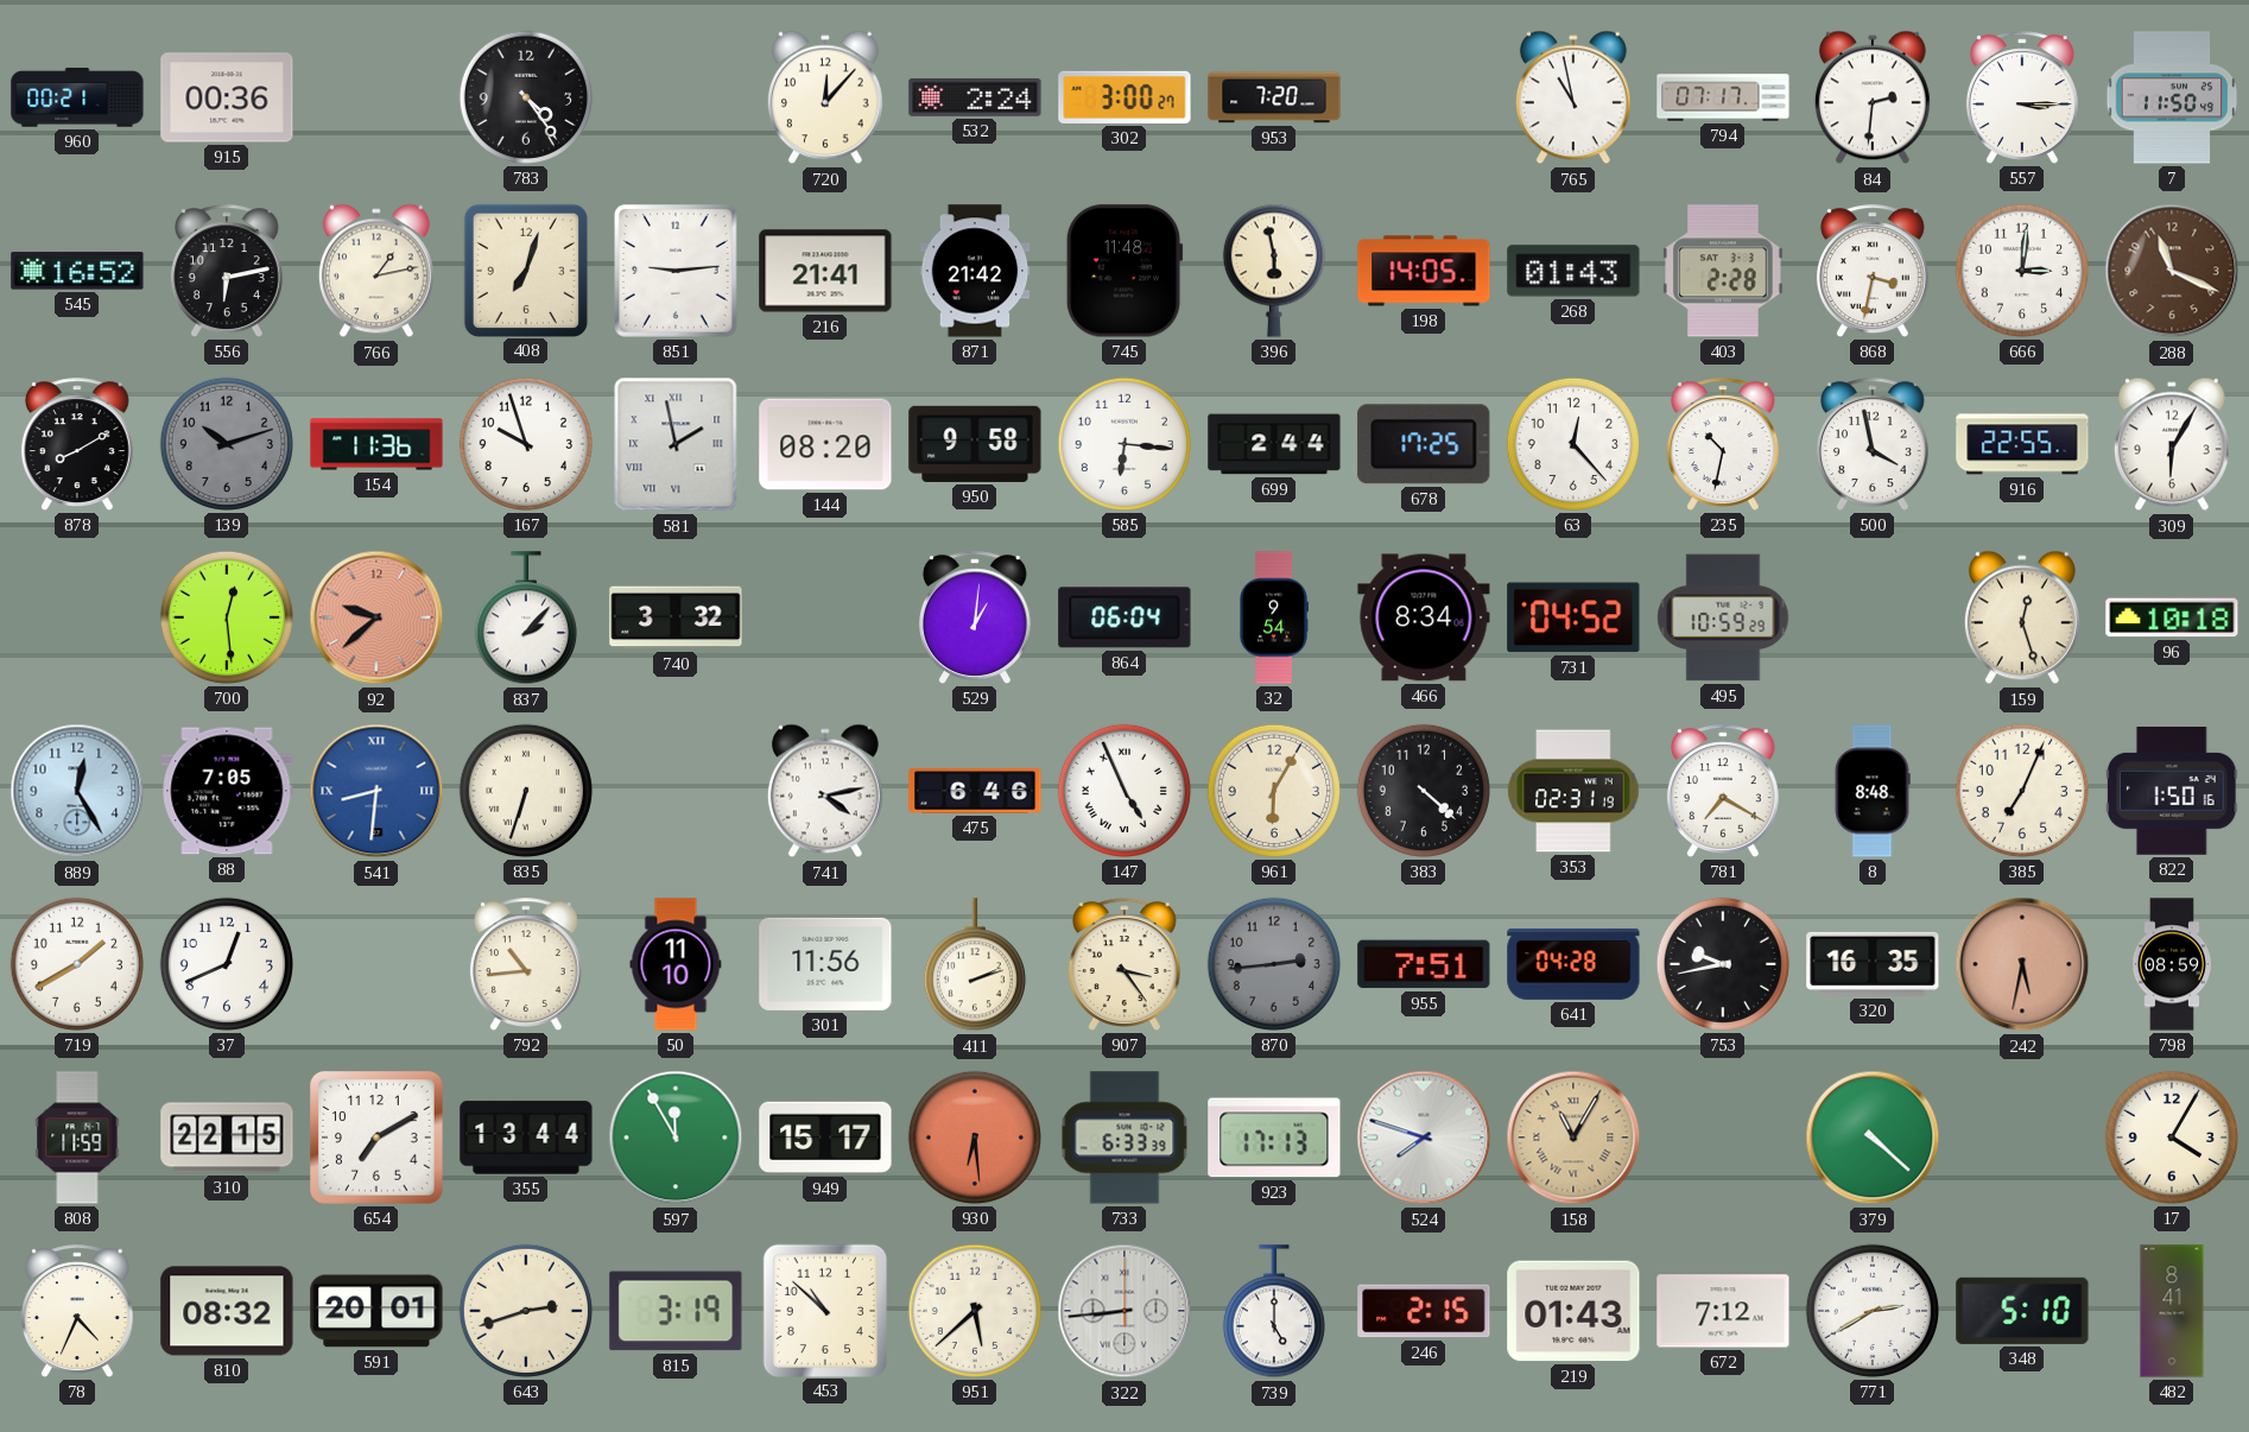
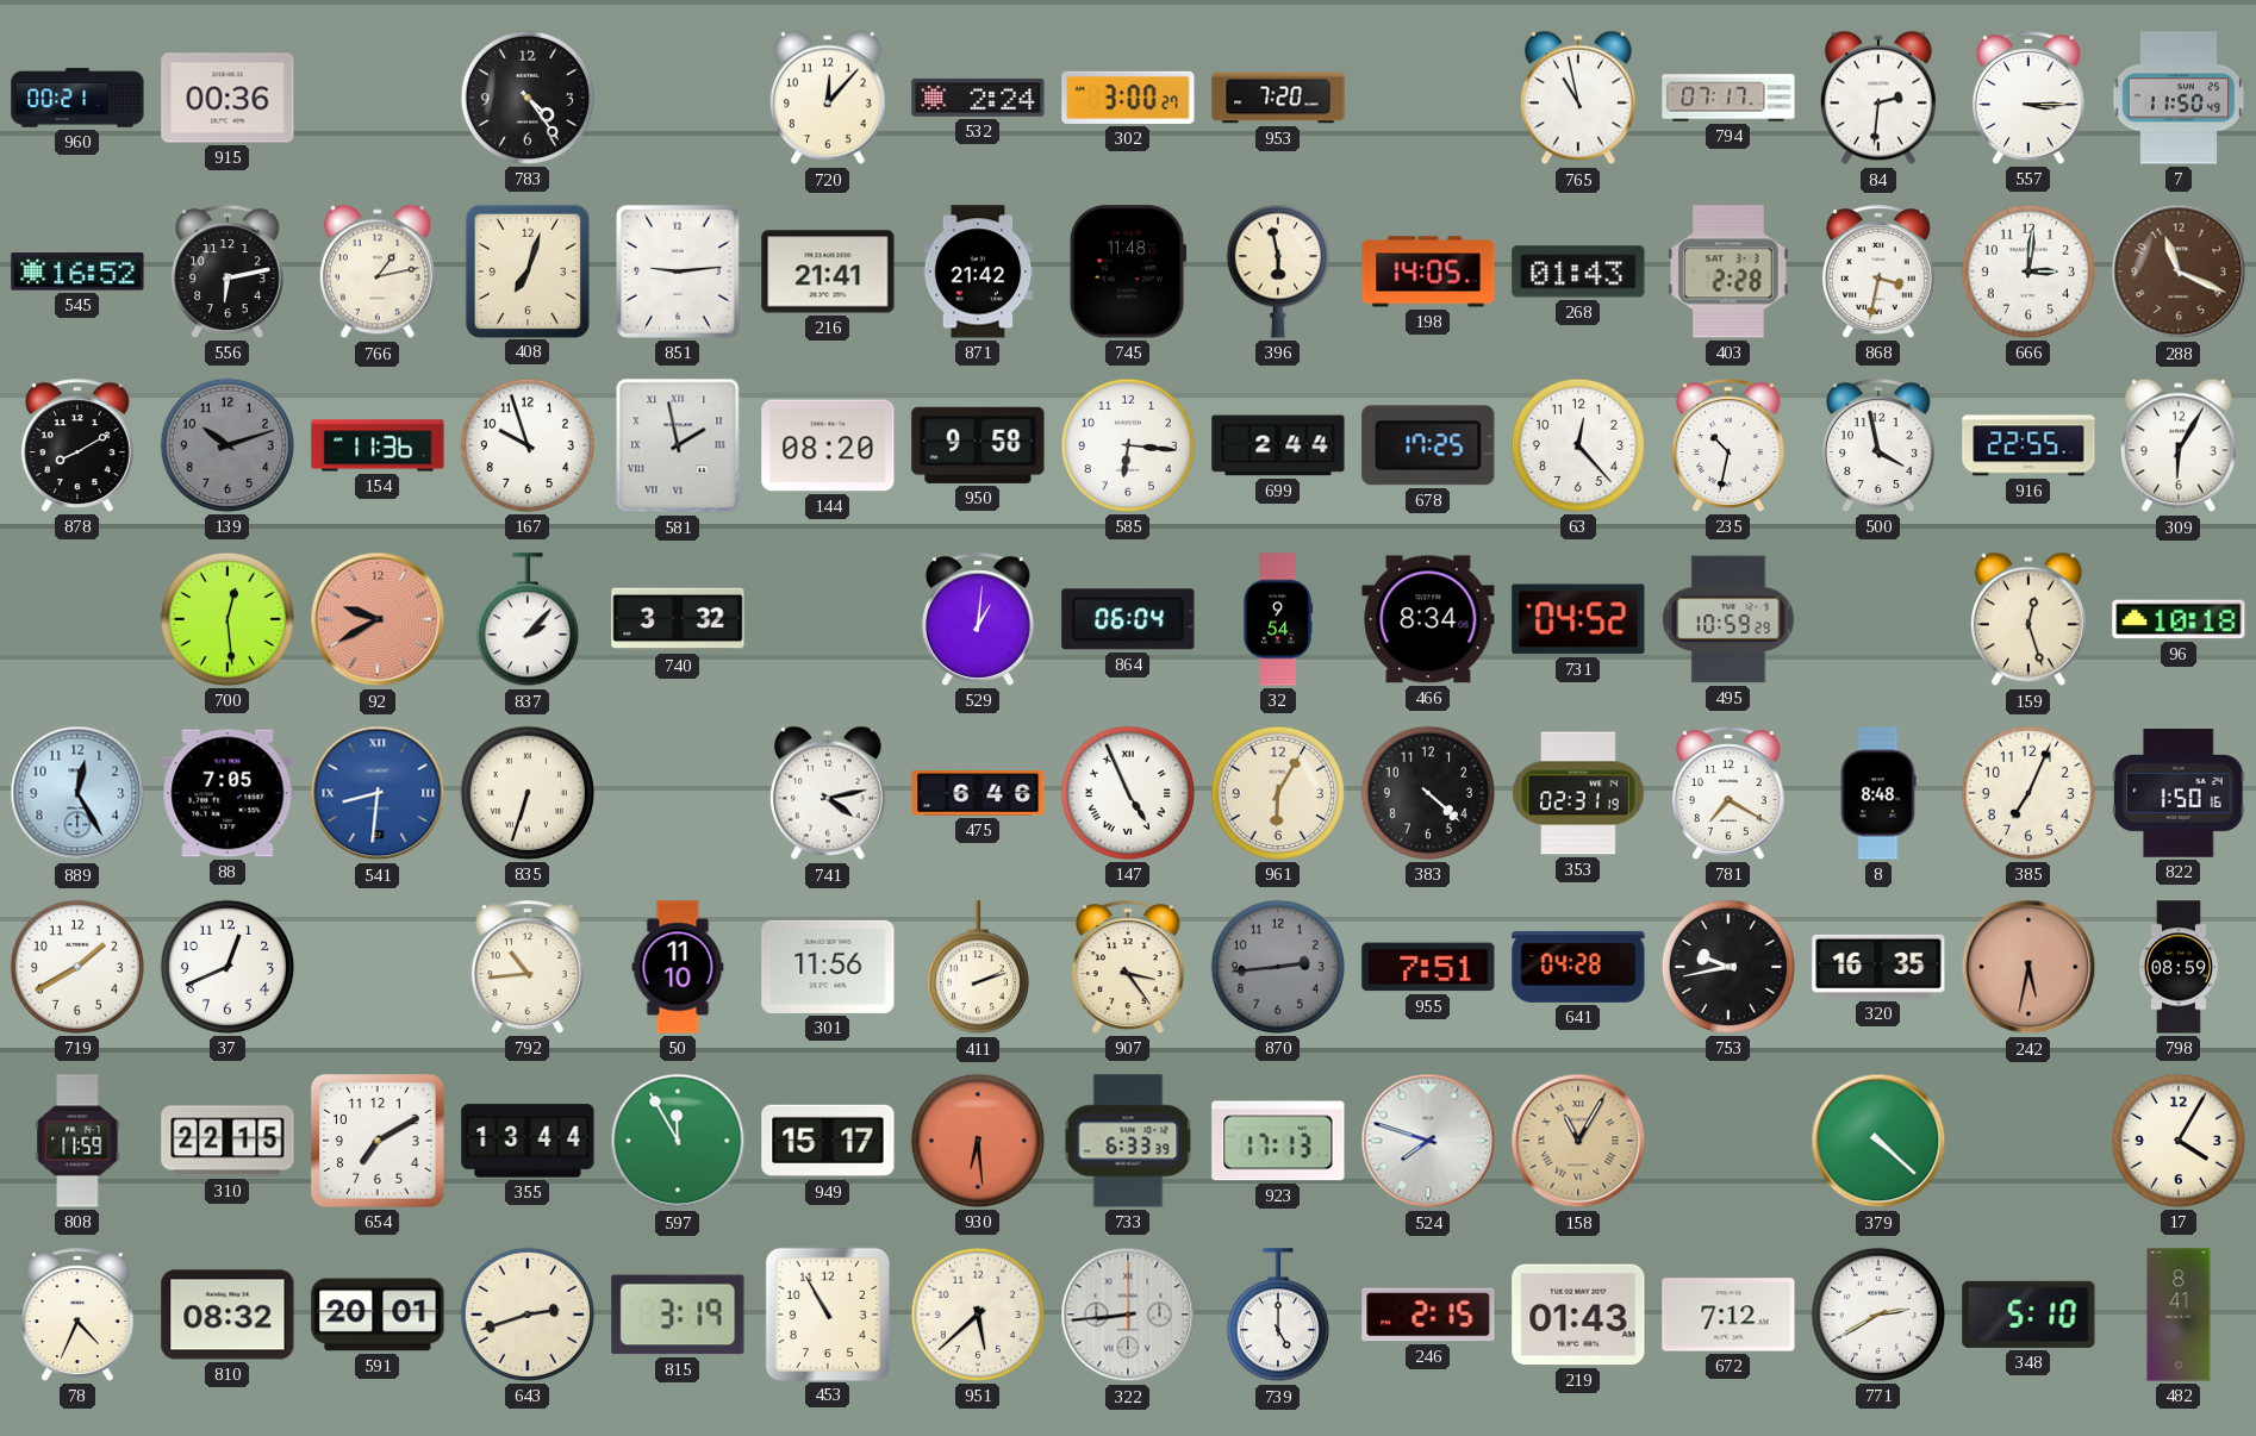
92: 9:38 -> 9:40
453: 10:52 -> 10:55
